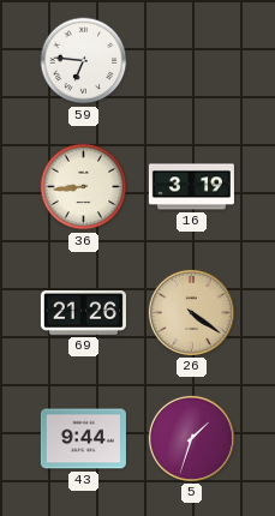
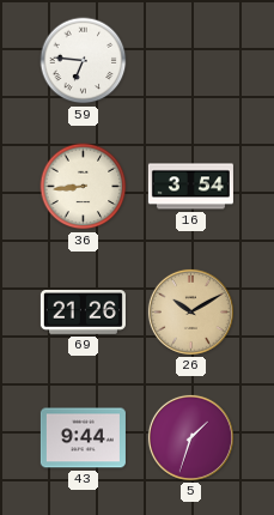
16: 3:19 -> 3:54
26: 4:21 -> 10:10
